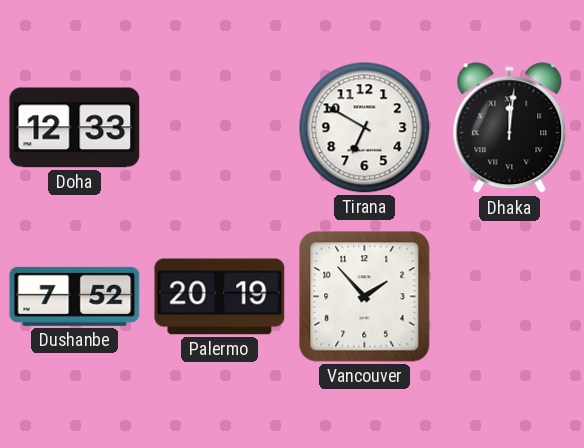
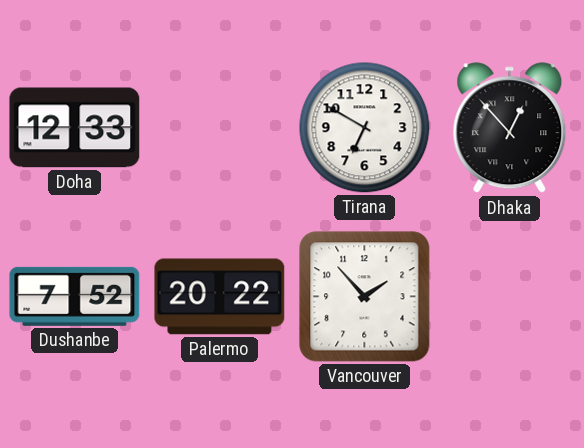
Dhaka: 12:01 -> 12:53
Palermo: 20:19 -> 20:22
